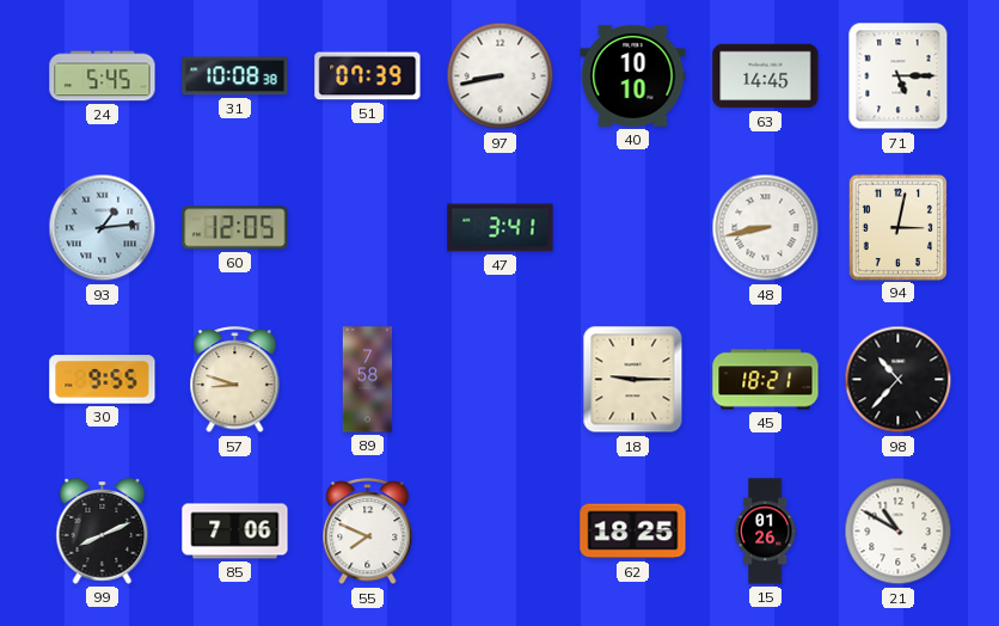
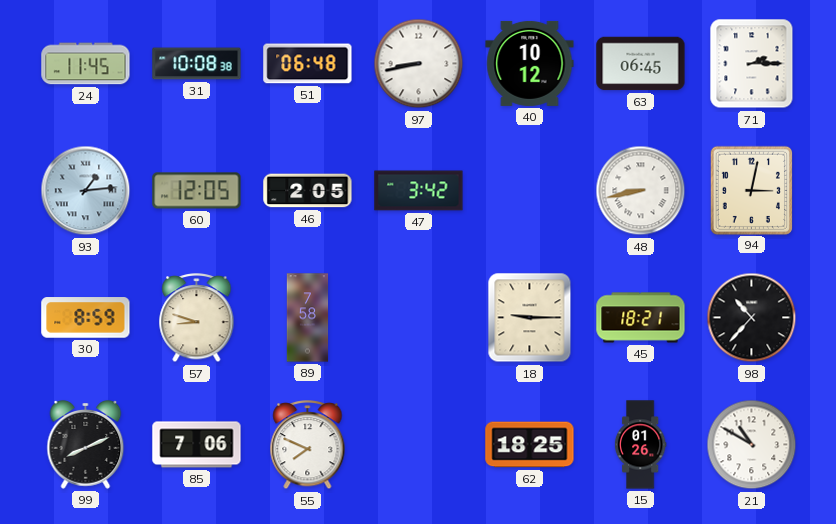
24: 5:45 -> 11:45
51: 07:39 -> 06:48
40: 10:10 -> 10:12
63: 14:45 -> 06:45
71: 5:15 -> 2:15
46: none -> 2:05
47: 3:41 -> 3:42
30: 9:55 -> 8:59
